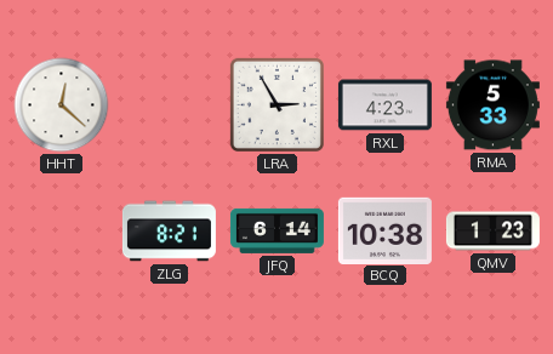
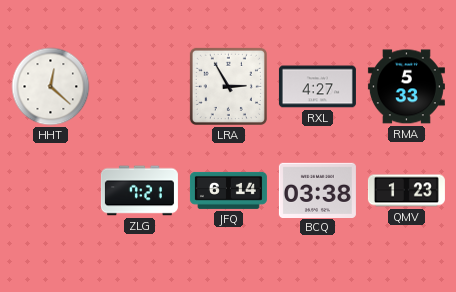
RXL: 4:23 -> 4:27
ZLG: 8:21 -> 7:21
BCQ: 10:38 -> 03:38
